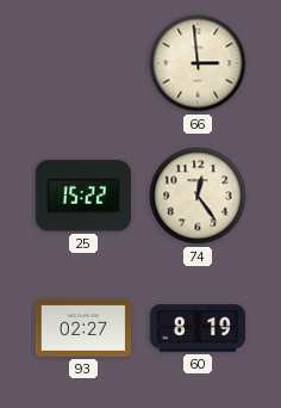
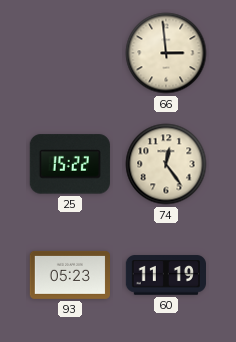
93: 02:27 -> 05:23
60: 8:19 -> 11:19
